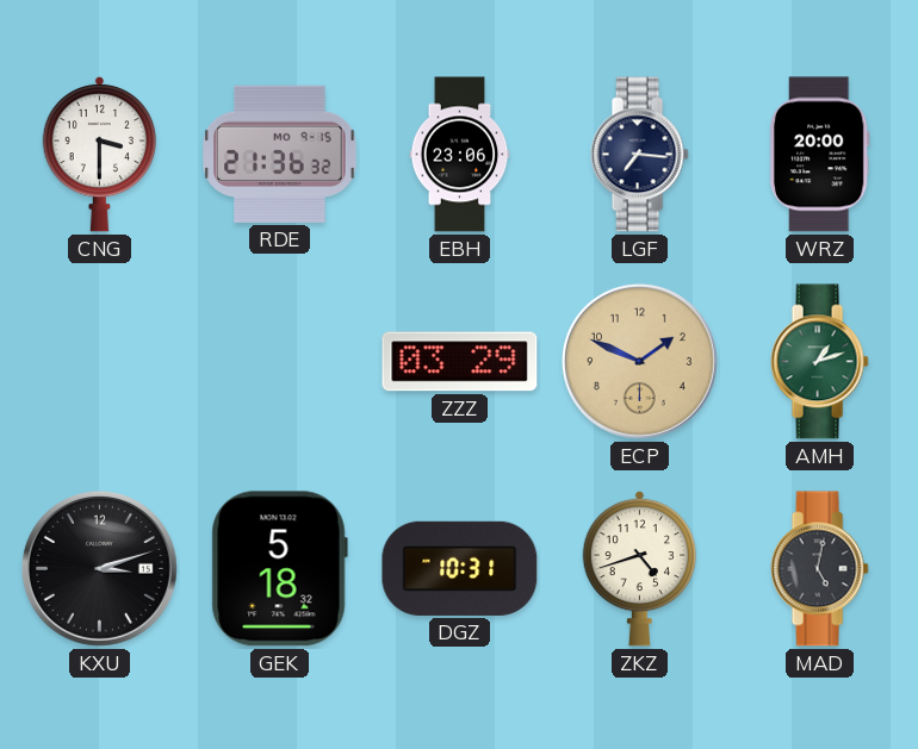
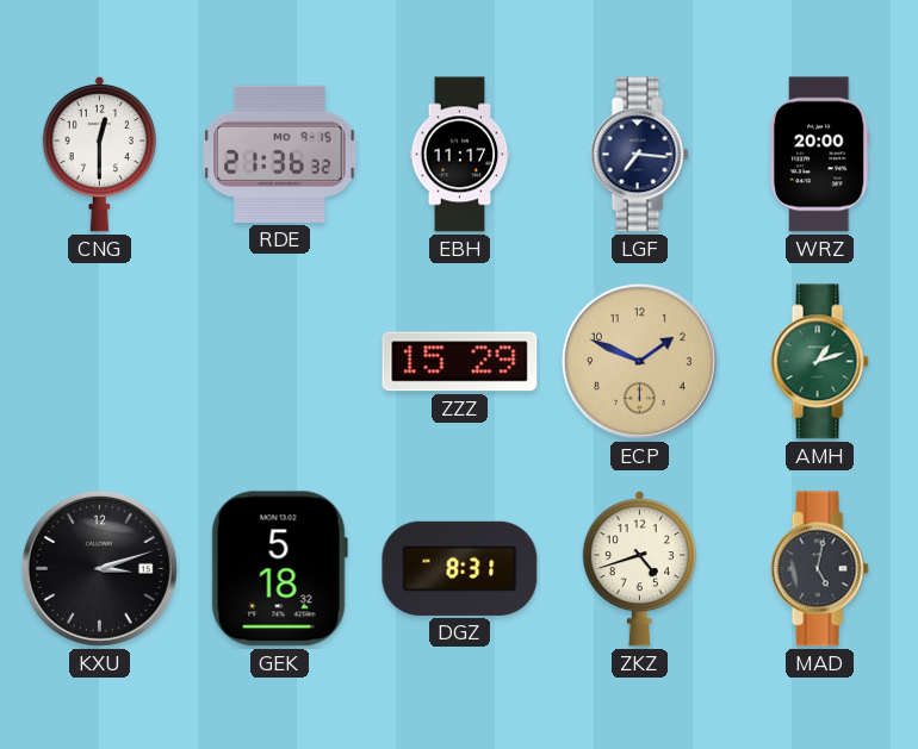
CNG: 3:30 -> 12:30
EBH: 23:06 -> 11:17
ZZZ: 03:29 -> 15:29
DGZ: 10:31 -> 8:31
